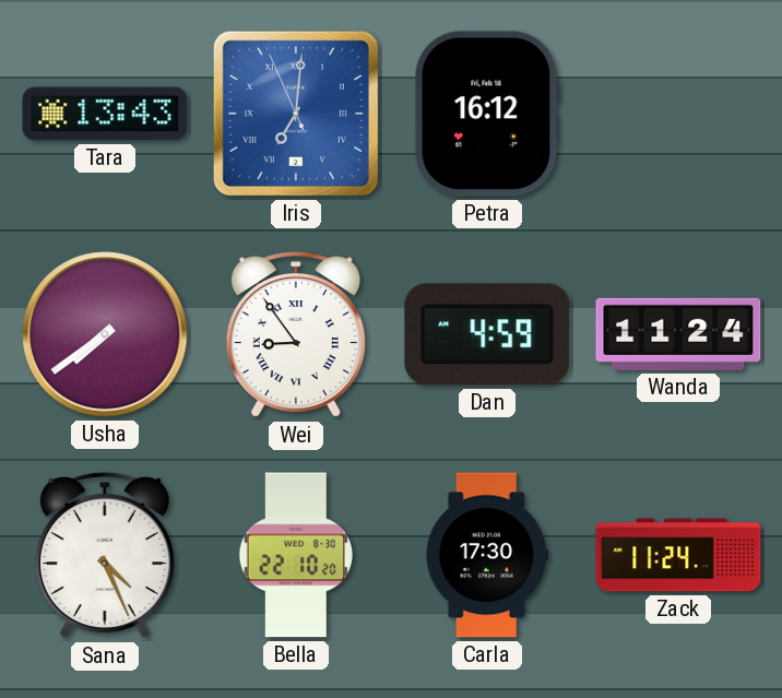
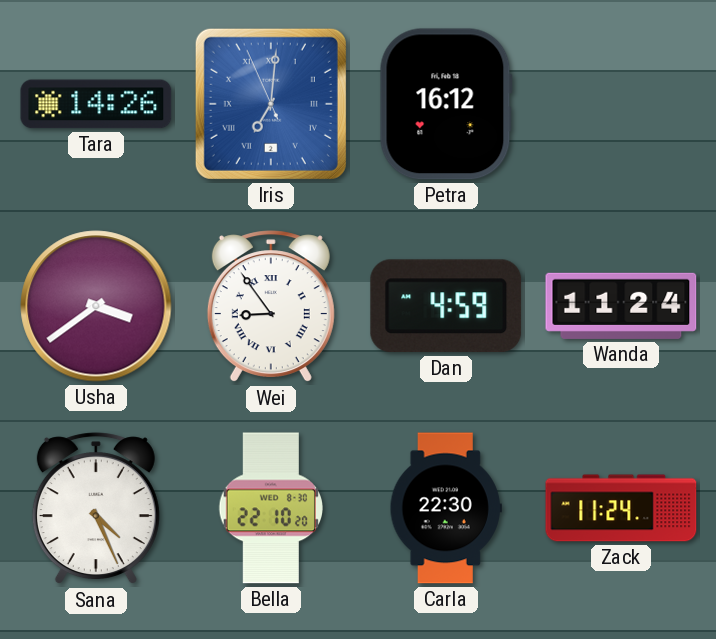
Tara: 13:43 -> 14:26
Usha: 7:39 -> 3:39
Carla: 17:30 -> 22:30
